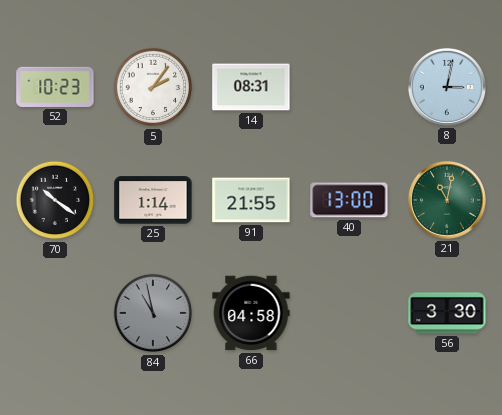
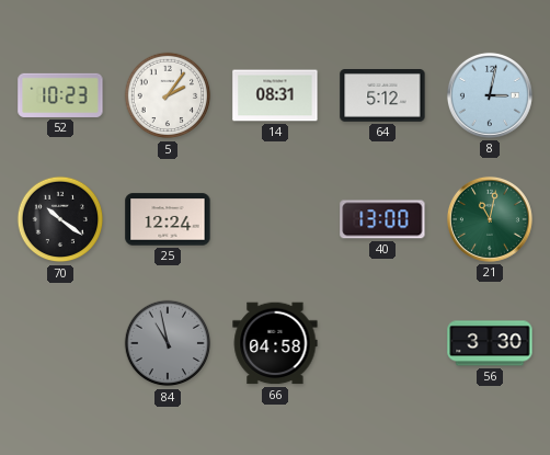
64: none -> 5:12
25: 1:14 -> 12:24
91: 21:55 -> none
